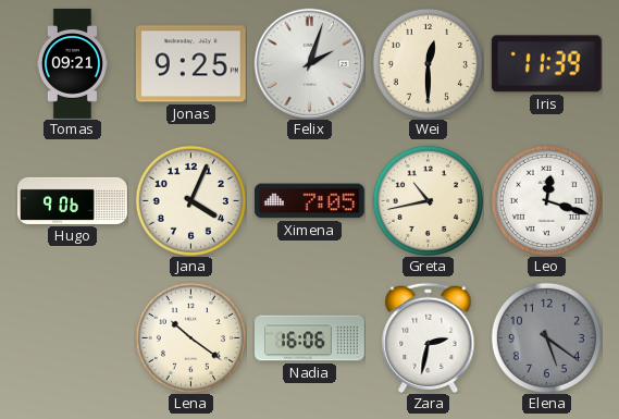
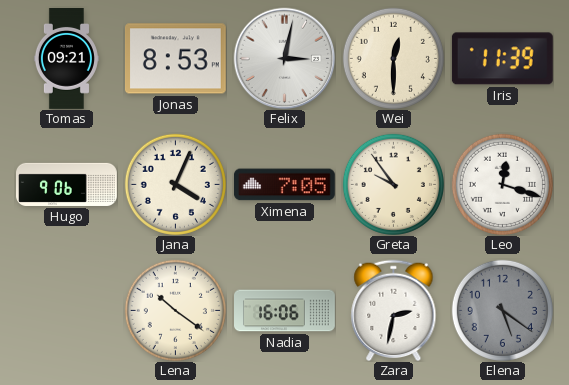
Jonas: 9:25 -> 8:53
Felix: 2:03 -> 3:02
Greta: 10:43 -> 9:54
